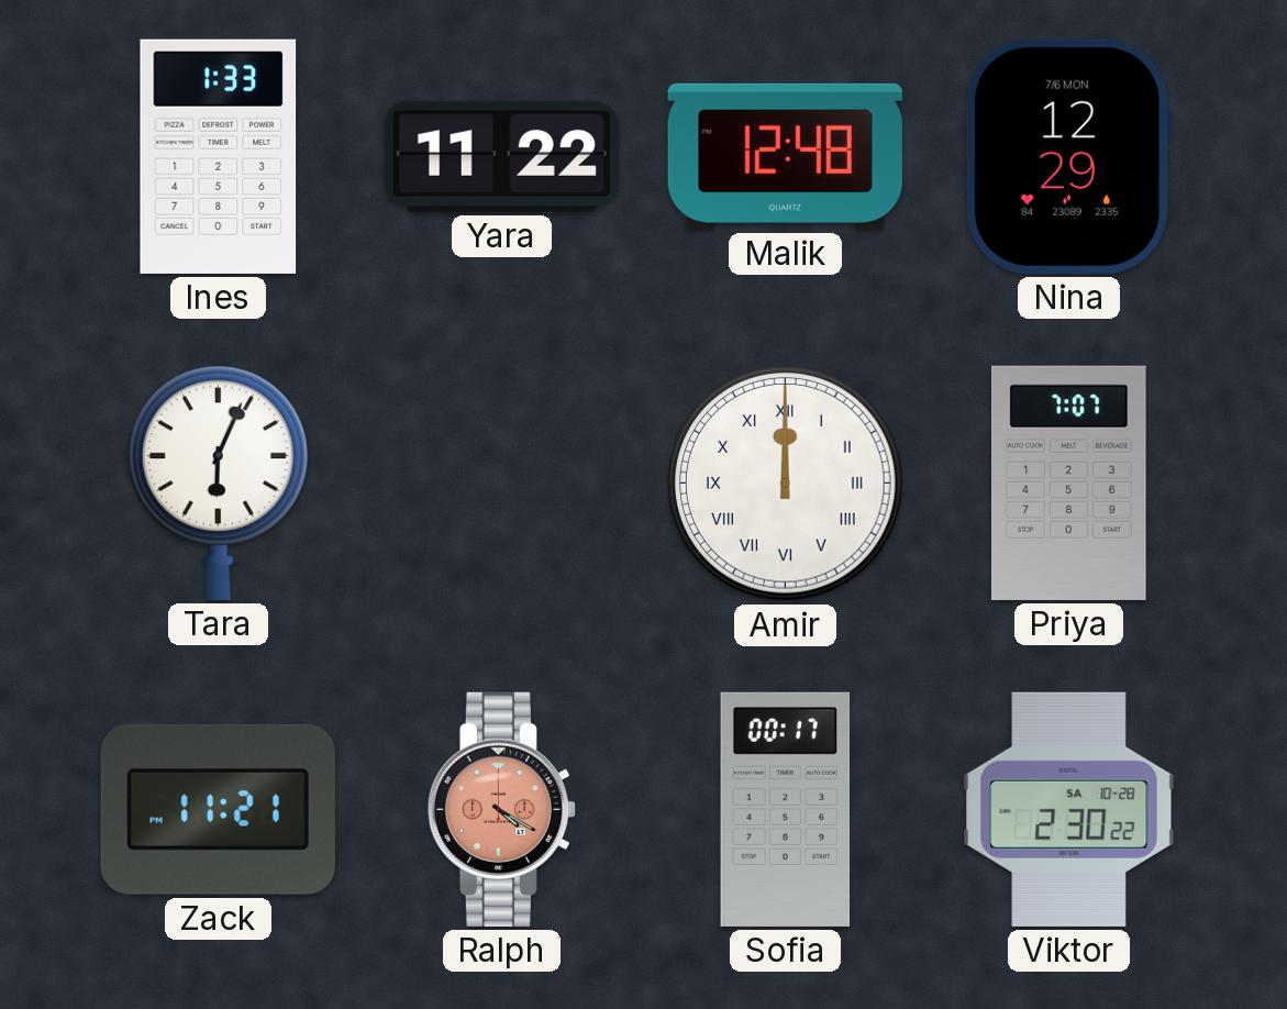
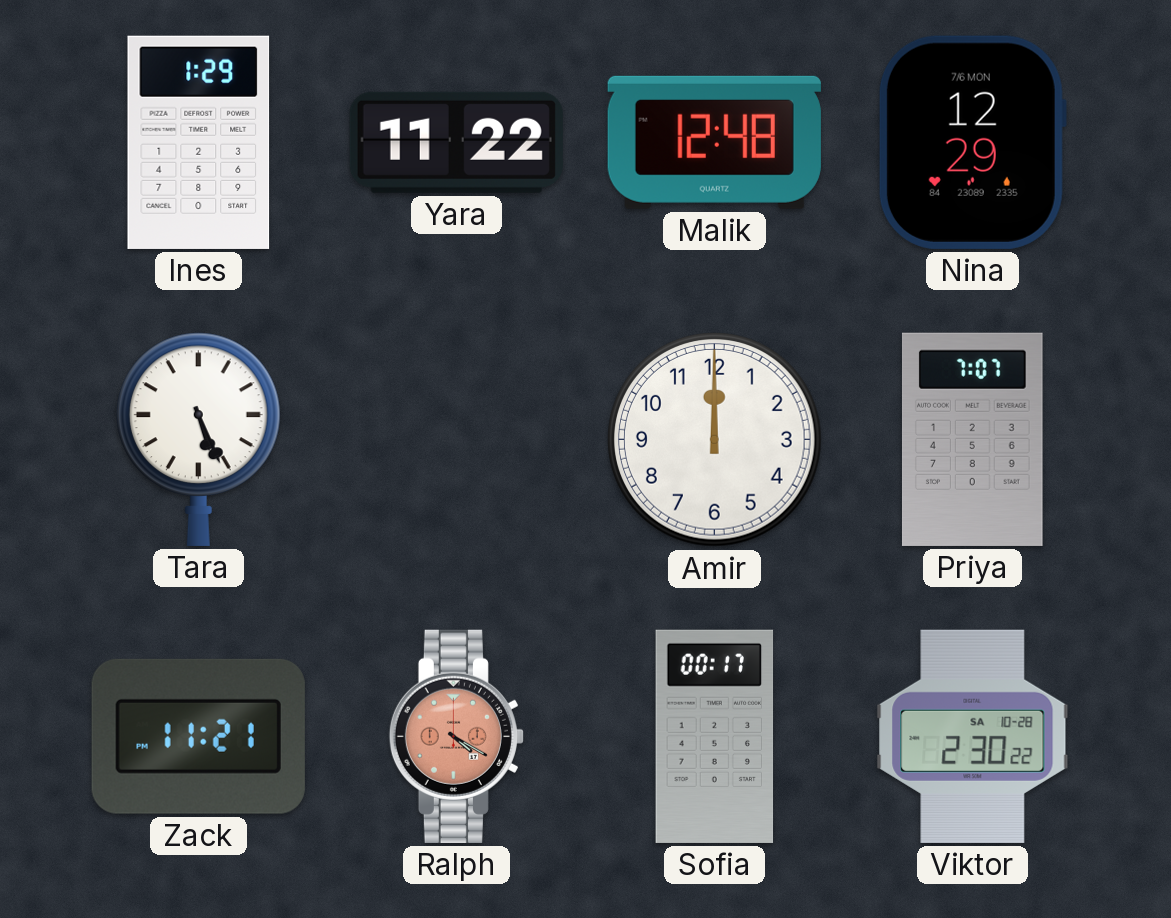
Ines: 1:33 -> 1:29
Tara: 6:04 -> 5:26
Amir numerals: Roman -> Arabic
